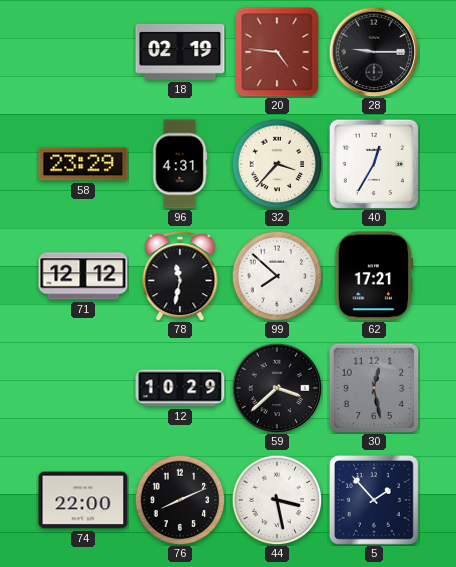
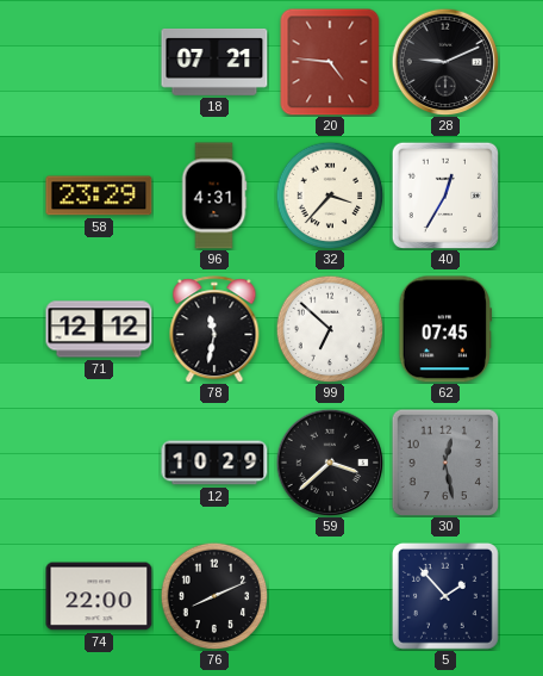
18: 02:19 -> 07:21
28: 9:15 -> 9:11
99: 7:52 -> 6:52
62: 17:21 -> 07:45
44: 3:28 -> none
